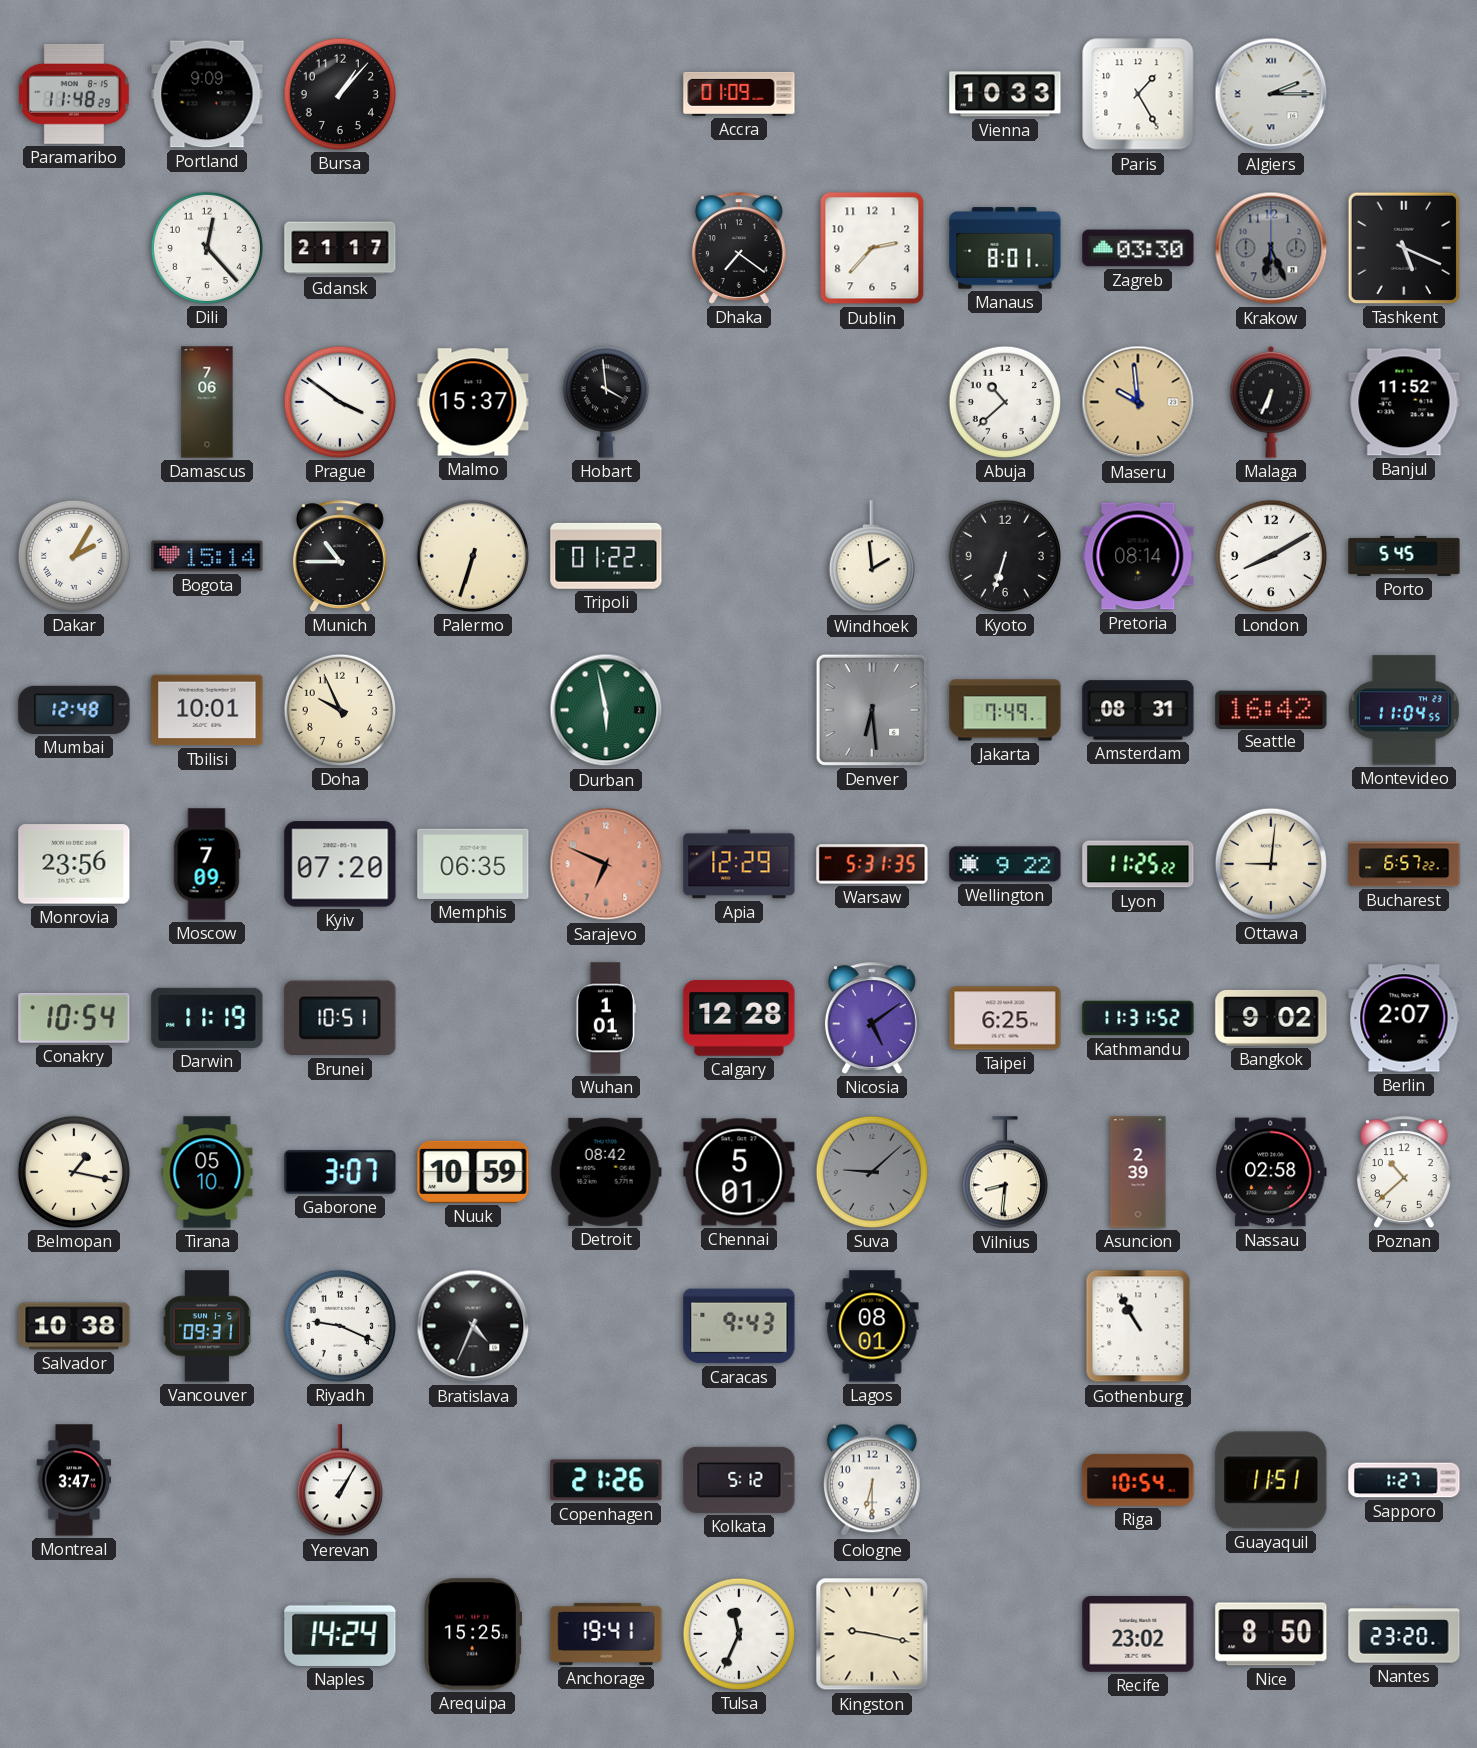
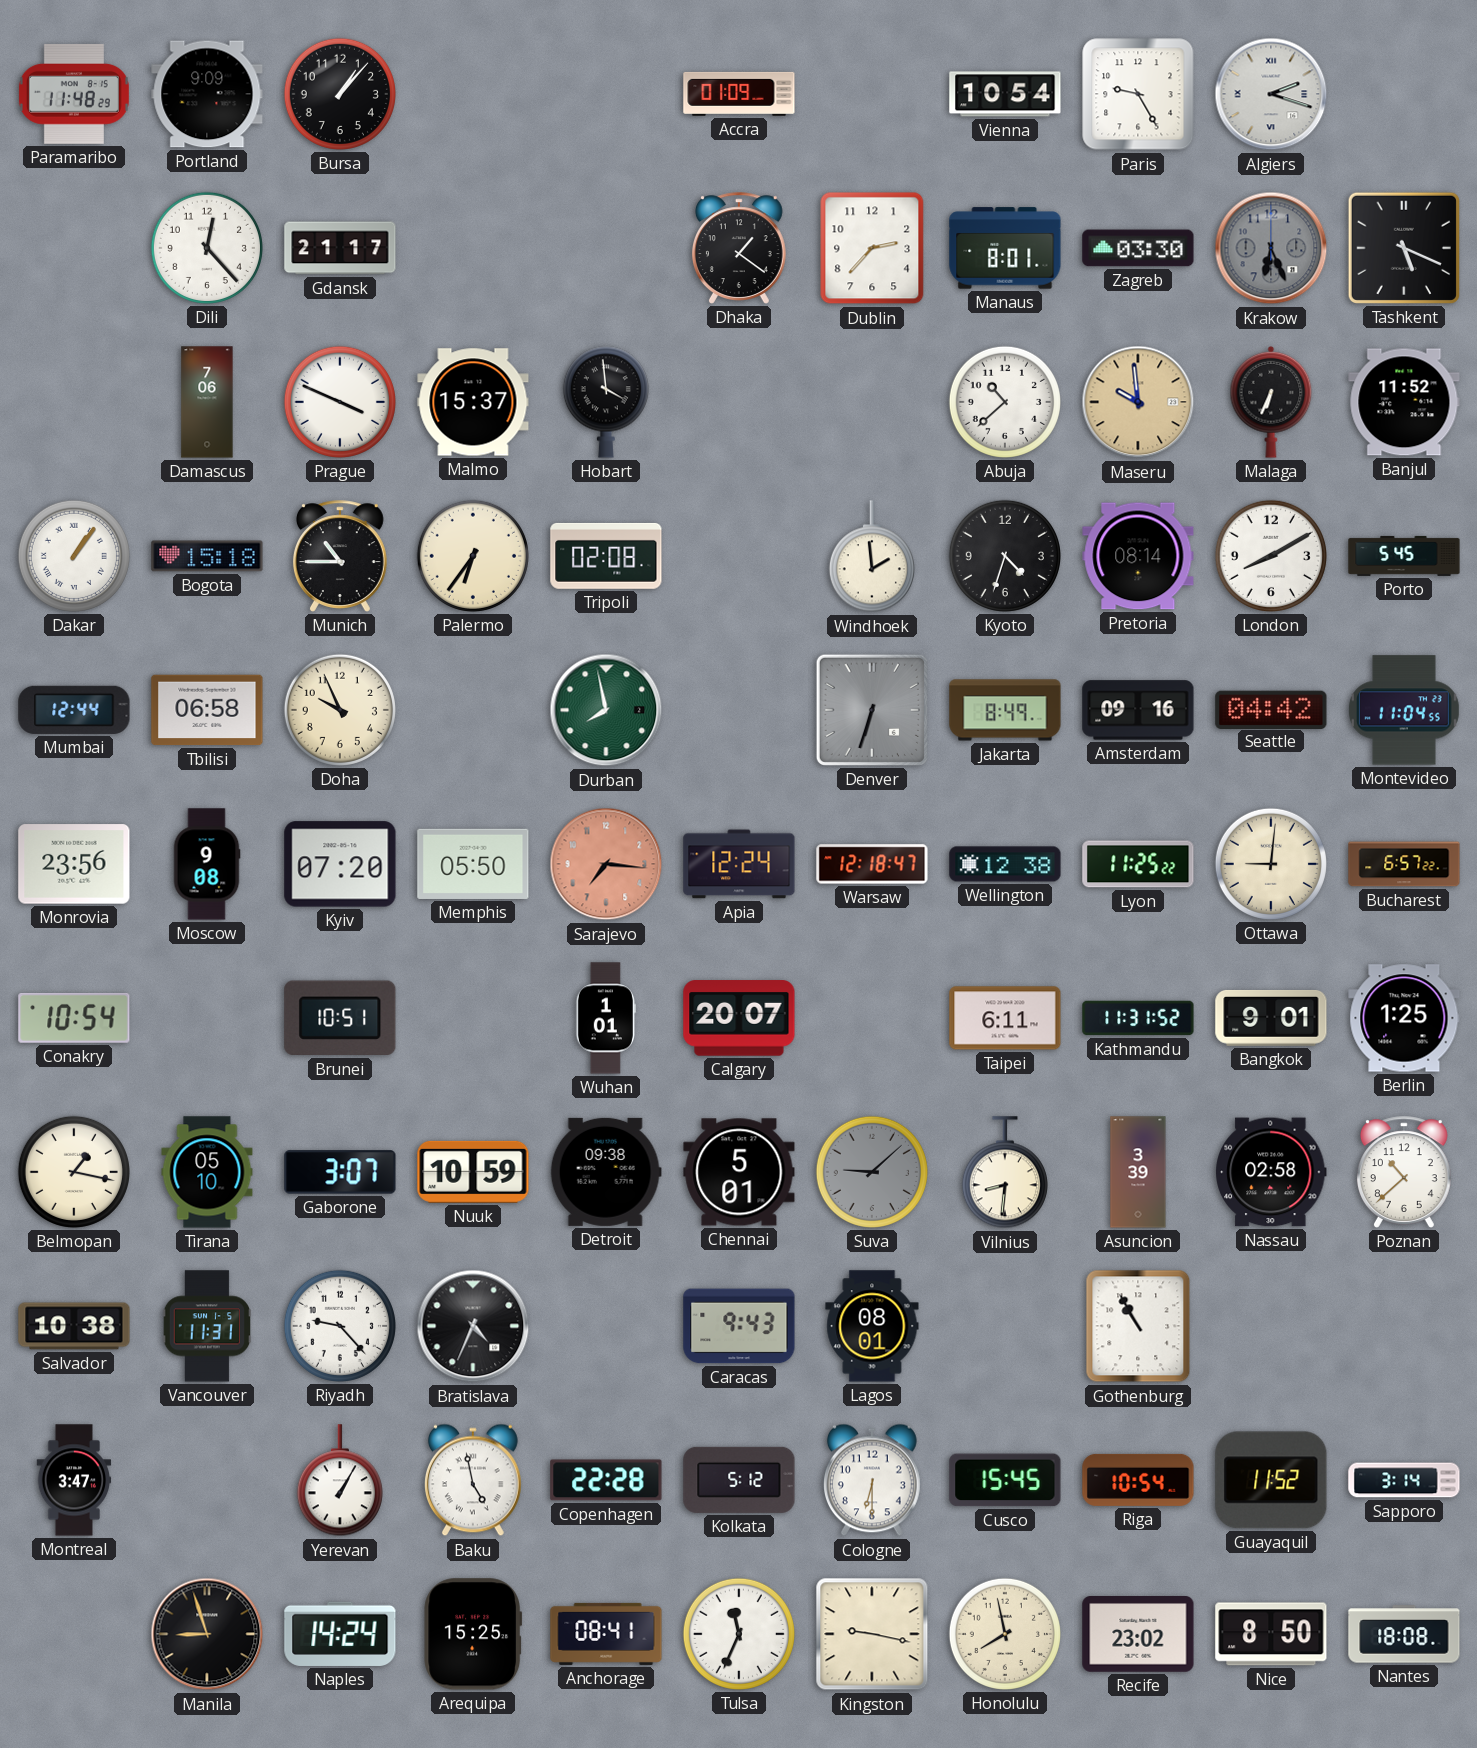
Vienna: 10:33 -> 10:54
Paris: 1:25 -> 9:25
Algiers: 2:15 -> 2:18
Dhaka: 7:21 -> 1:21
Prague: 3:51 -> 3:49
Dakar: 2:05 -> 1:06
Bogota: 15:14 -> 15:18
Palermo: 6:33 -> 6:36
Tripoli: 01:22 -> 02:08
Kyoto: 6:33 -> 4:33
Mumbai: 12:48 -> 12:44
Tbilisi: 10:01 -> 06:58
Durban: 5:58 -> 7:58
Denver: 6:29 -> 6:33
Jakarta: 7:49 -> 8:49
Amsterdam: 08:31 -> 09:16
Seattle: 16:42 -> 04:42
Moscow: 7:09 -> 9:08
Memphis: 06:35 -> 05:50
Sarajevo: 6:49 -> 7:16
Apia: 12:29 -> 12:24
Warsaw: 5:31 -> 12:18
Wellington: 9:22 -> 12:38
Darwin: 11:19 -> none
Calgary: 12:28 -> 20:07
Nicosia: 5:09 -> none
Taipei: 6:25 -> 6:11
Bangkok: 9:02 -> 9:01
Berlin: 2:07 -> 1:25
Detroit: 08:42 -> 09:38
Asuncion: 2:39 -> 3:39
Vancouver: 09:31 -> 11:31
Riyadh: 9:19 -> 9:23
Baku: none -> 4:58
Copenhagen: 21:26 -> 22:28
Cusco: none -> 15:45
Guayaquil: 11:51 -> 11:52
Sapporo: 1:27 -> 3:14
Manila: none -> 8:57
Anchorage: 19:41 -> 08:41
Honolulu: none -> 7:58
Nantes: 23:20 -> 18:08
